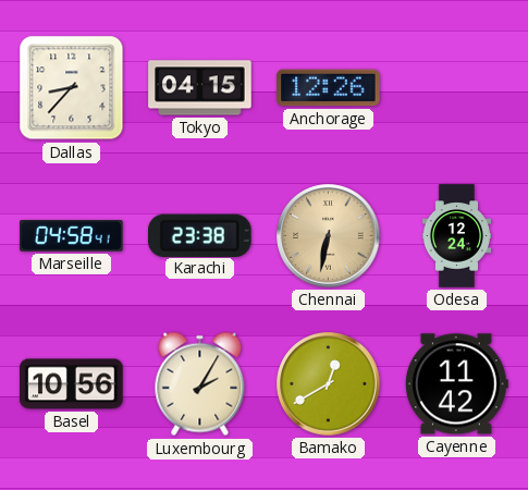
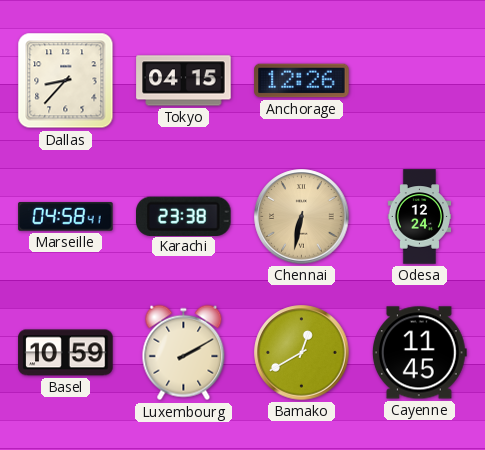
Basel: 10:56 -> 10:59
Luxembourg: 2:05 -> 2:10
Cayenne: 11:42 -> 11:45
